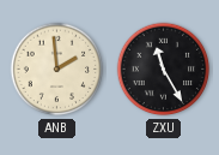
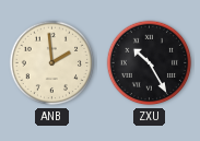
ZXU: 11:25 -> 10:25
